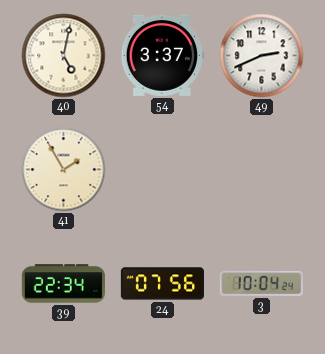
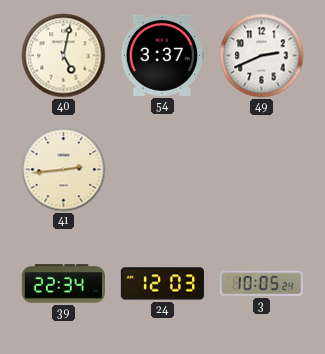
41: 1:55 -> 2:44
24: 07:56 -> 12:03
3: 10:04 -> 10:05
